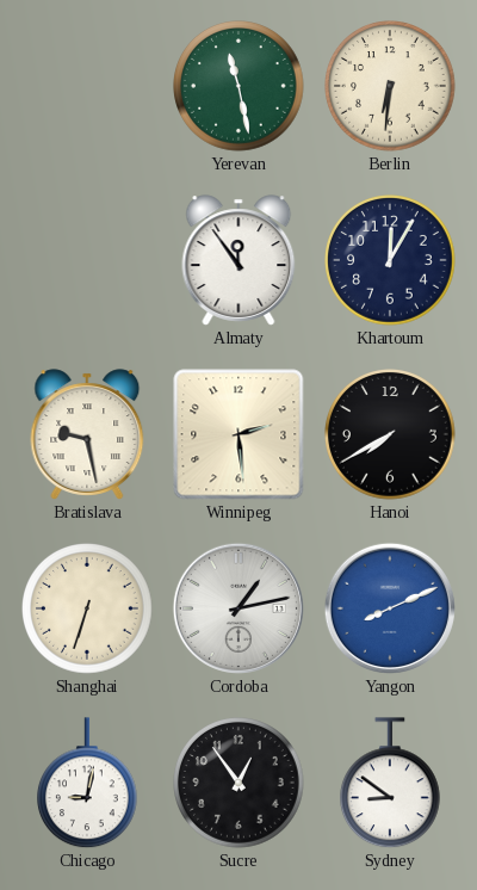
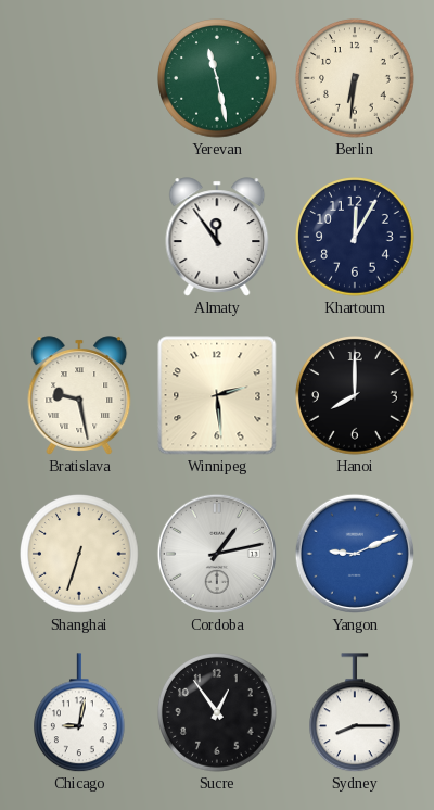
Hanoi: 7:40 -> 8:00
Yangon: 8:11 -> 9:11
Sydney: 8:51 -> 8:15
